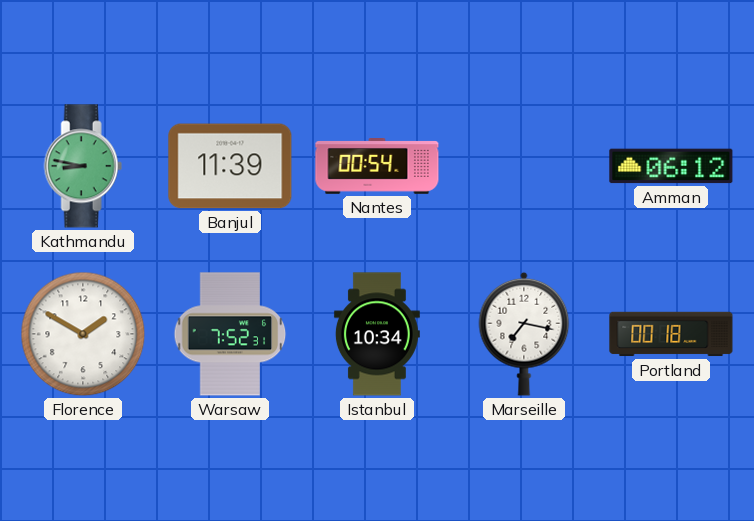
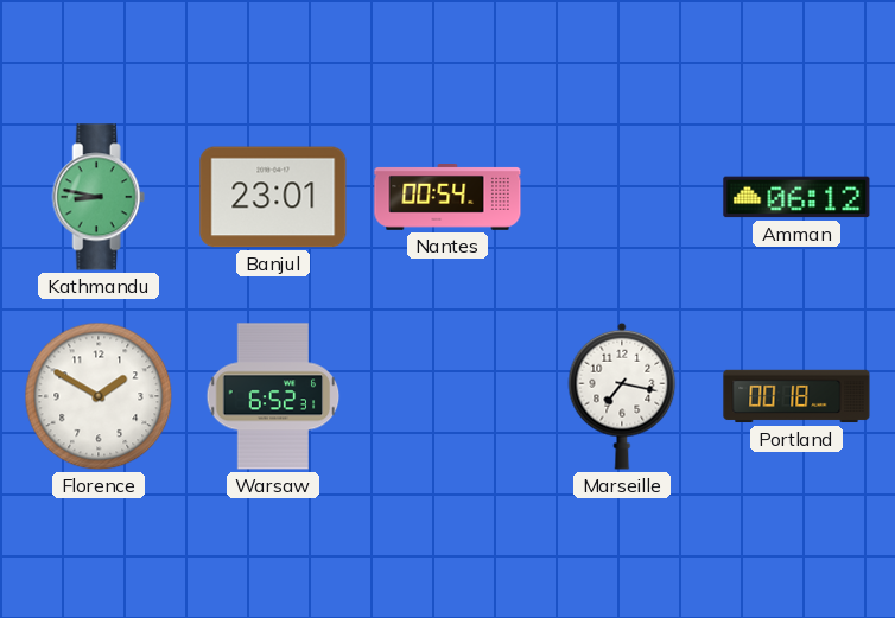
Banjul: 11:39 -> 23:01
Warsaw: 7:52 -> 6:52
Istanbul: 10:34 -> none
